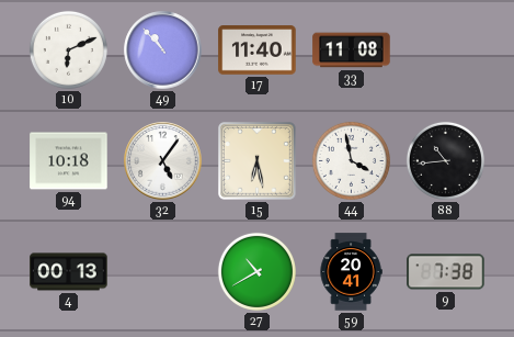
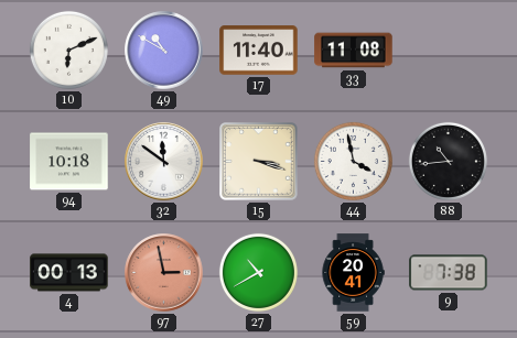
49: 10:53 -> 10:50
32: 5:06 -> 11:51
15: 6:28 -> 3:18
97: none -> 2:58
